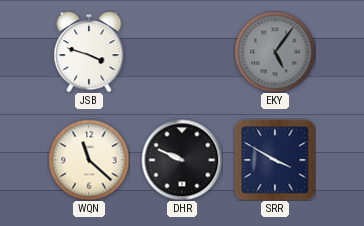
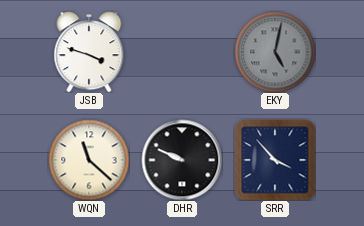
EKY: 5:06 -> 5:02
SRR: 3:50 -> 3:53
